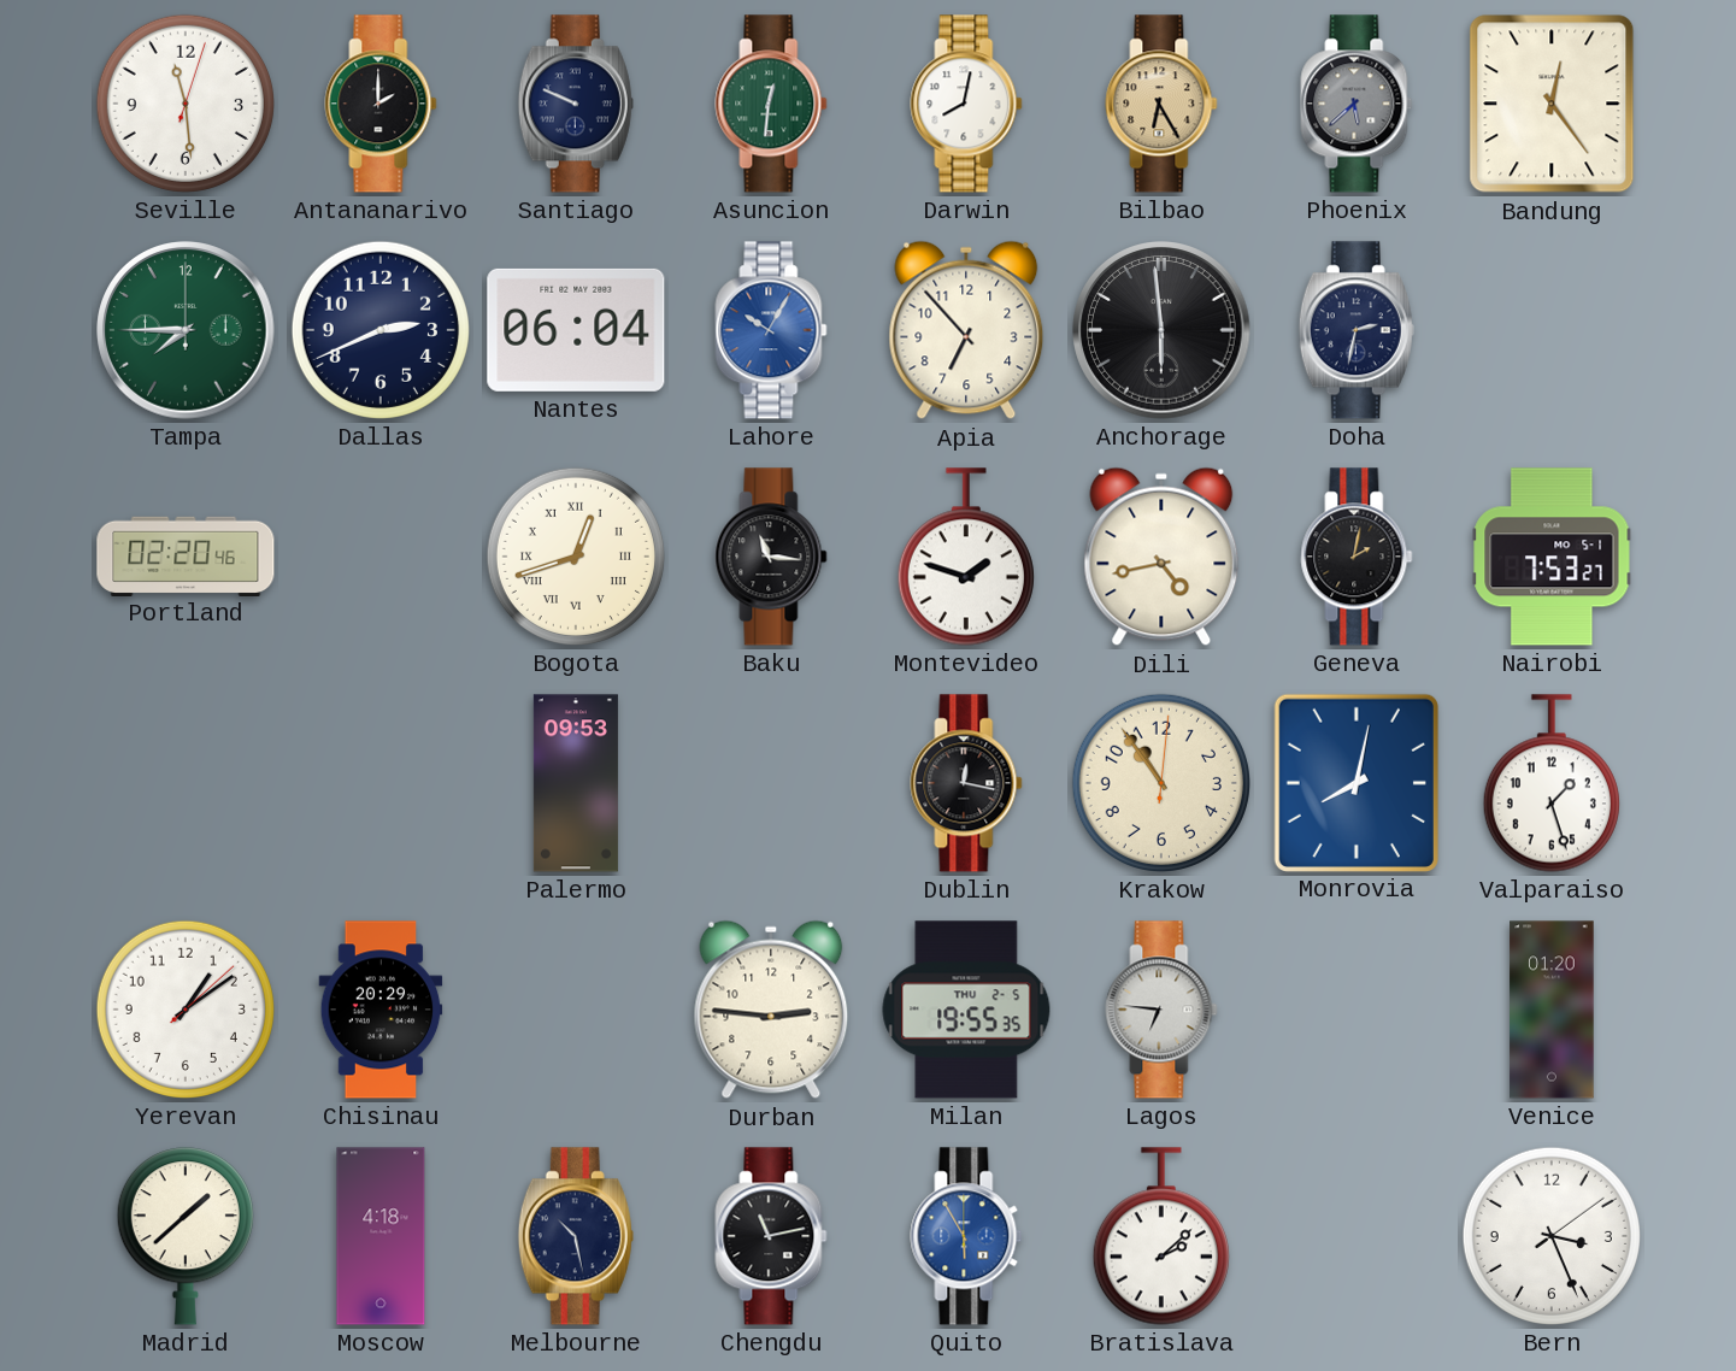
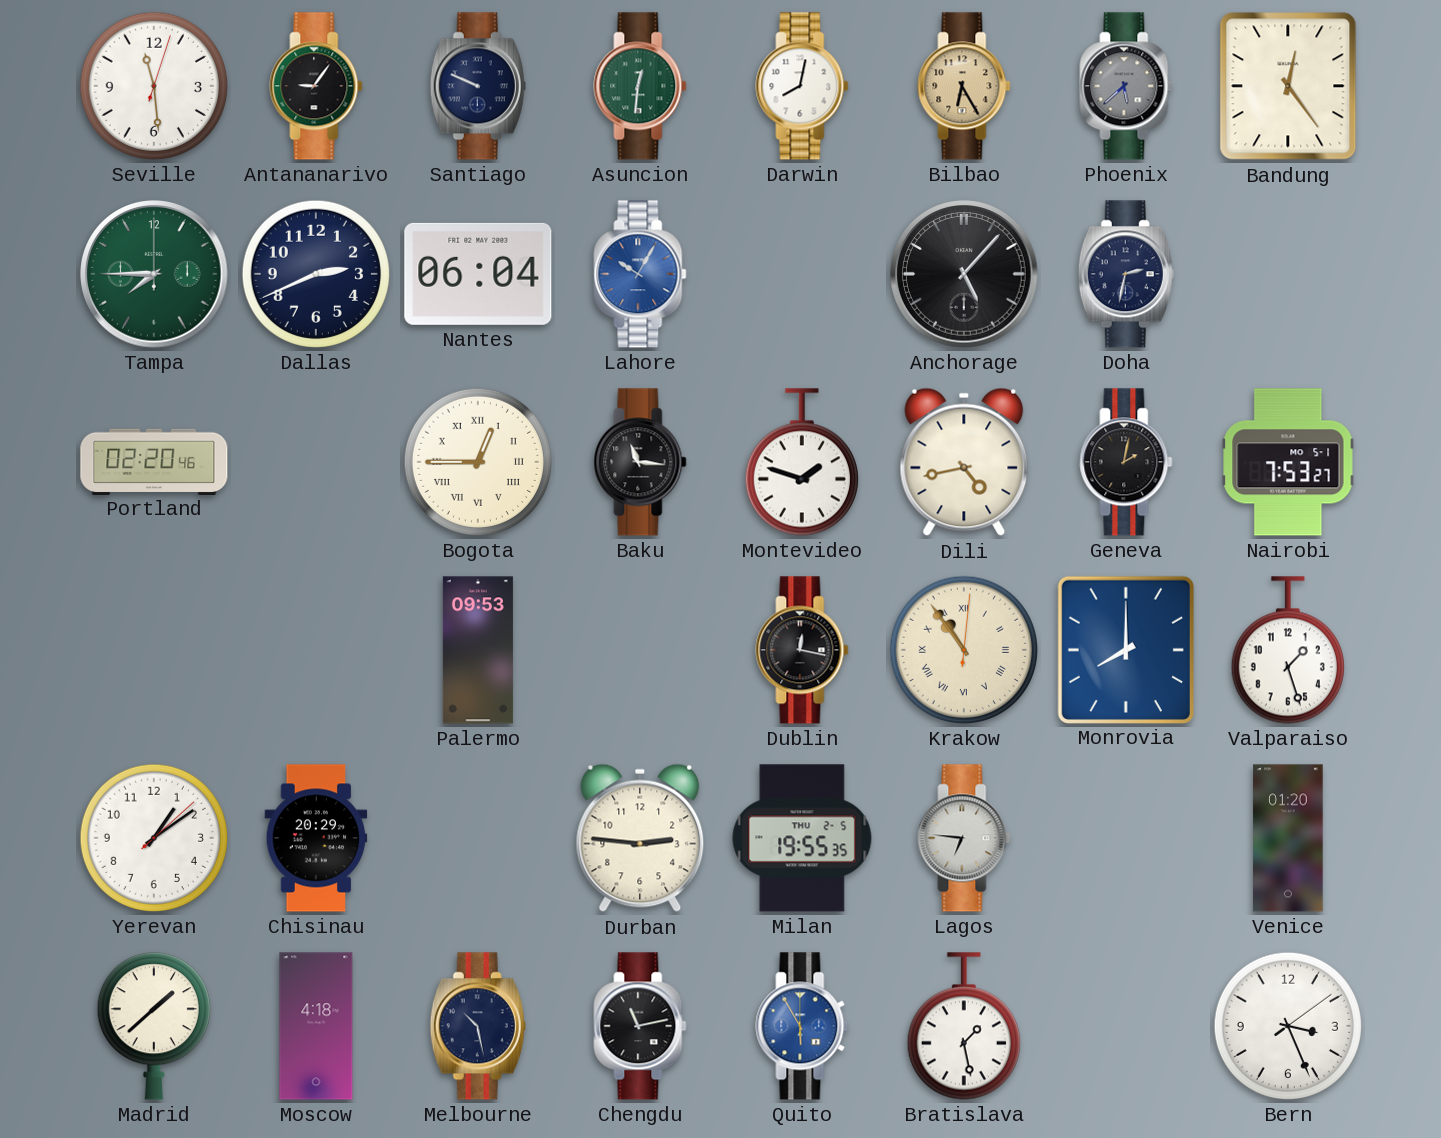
Antananarivo: 2:00 -> 9:06
Apia: 6:53 -> none
Anchorage: 5:59 -> 5:07
Bogota: 12:42 -> 12:45
Krakow numerals: Arabic -> Roman
Monrovia: 8:02 -> 8:00
Bratislava: 2:08 -> 1:28
